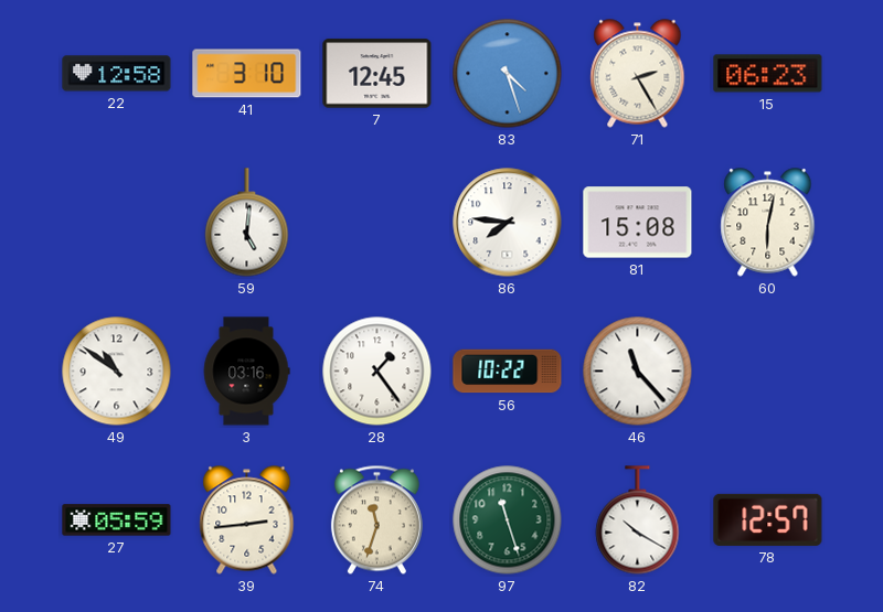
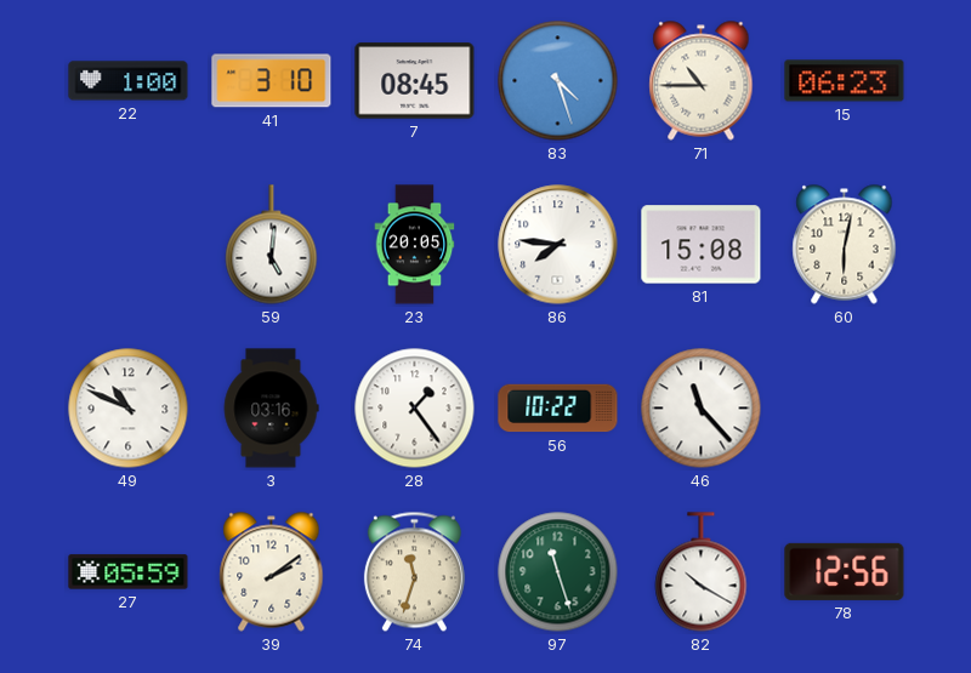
22: 12:58 -> 1:00
7: 12:45 -> 08:45
71: 2:25 -> 10:45
23: none -> 20:05
49: 10:51 -> 10:49
39: 2:44 -> 2:09
78: 12:57 -> 12:56
